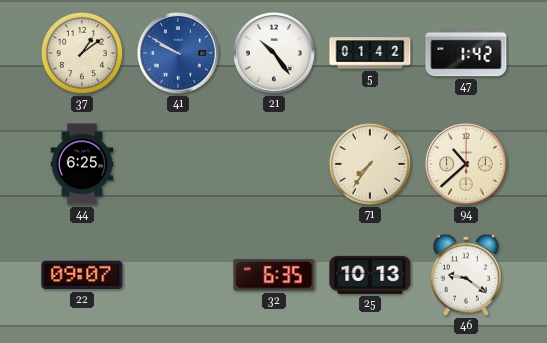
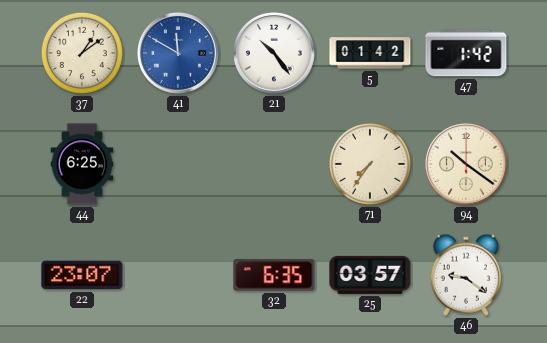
41: 9:50 -> 11:50
94: 10:38 -> 10:21
22: 09:07 -> 23:07
25: 10:13 -> 03:57
